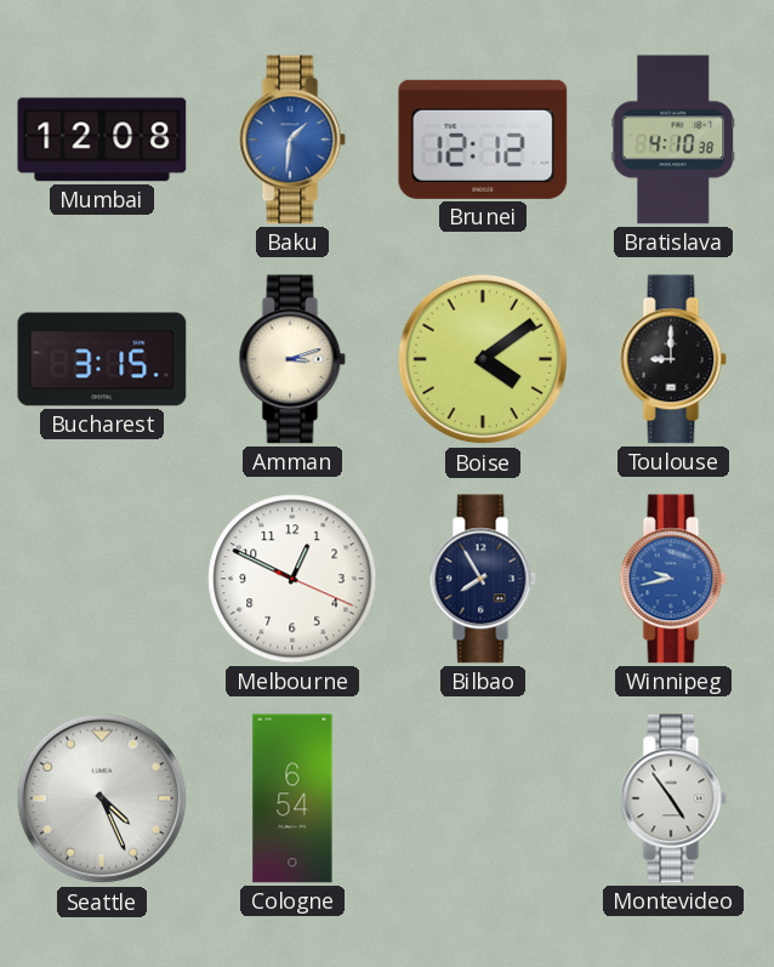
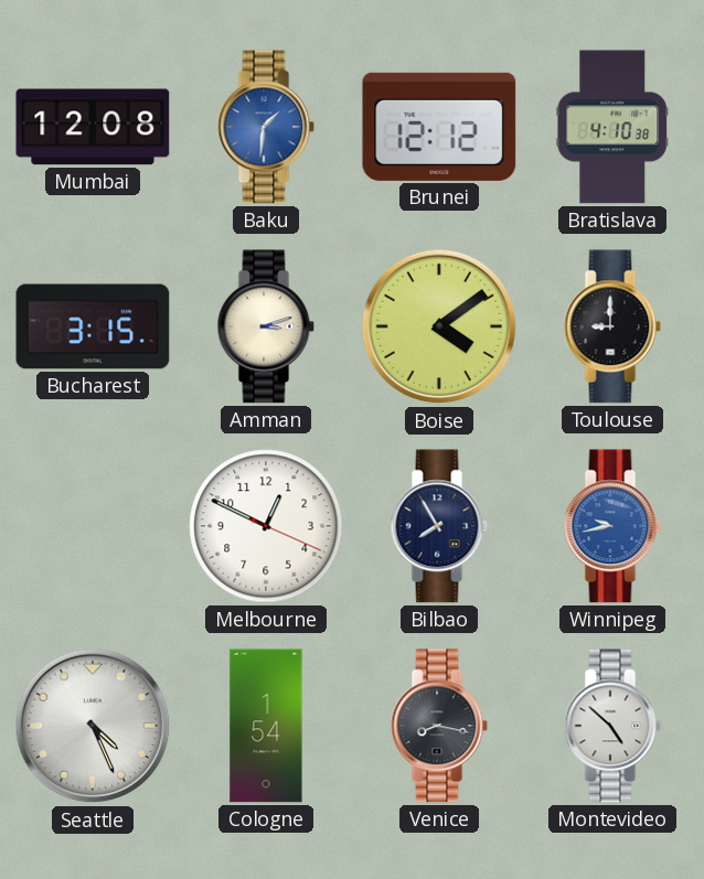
Cologne: 6:54 -> 1:54
Venice: none -> 8:17
Montevideo: 4:54 -> 4:52
